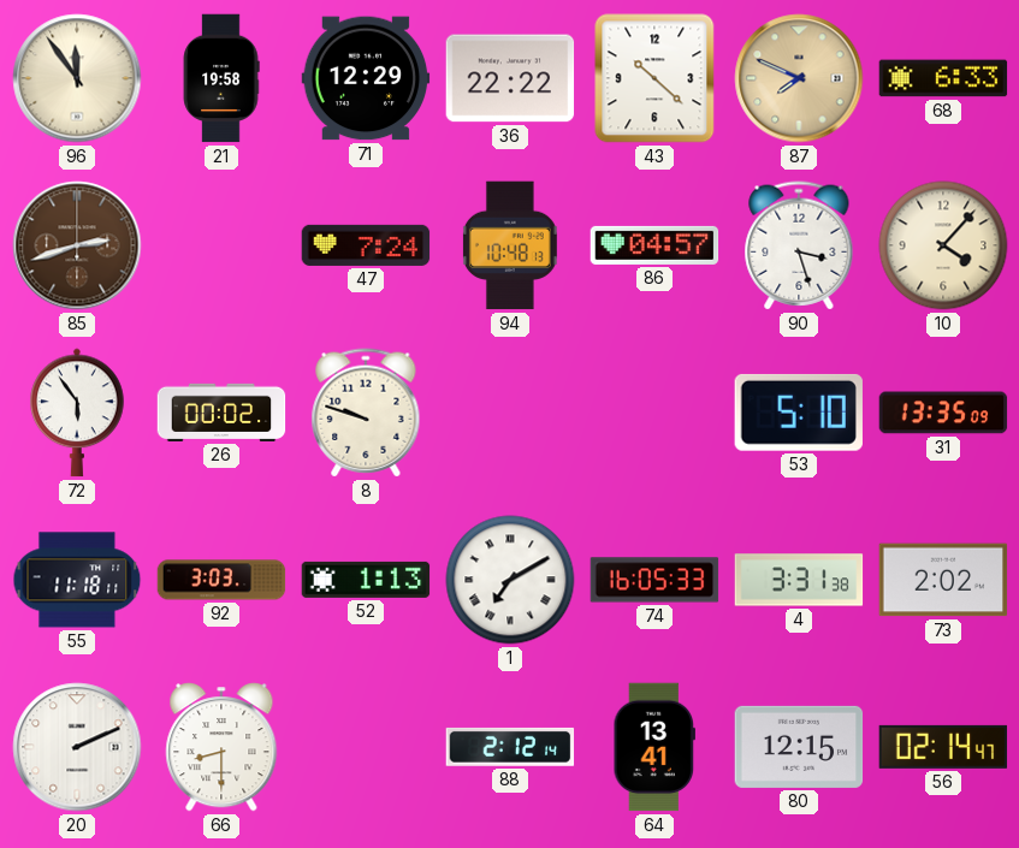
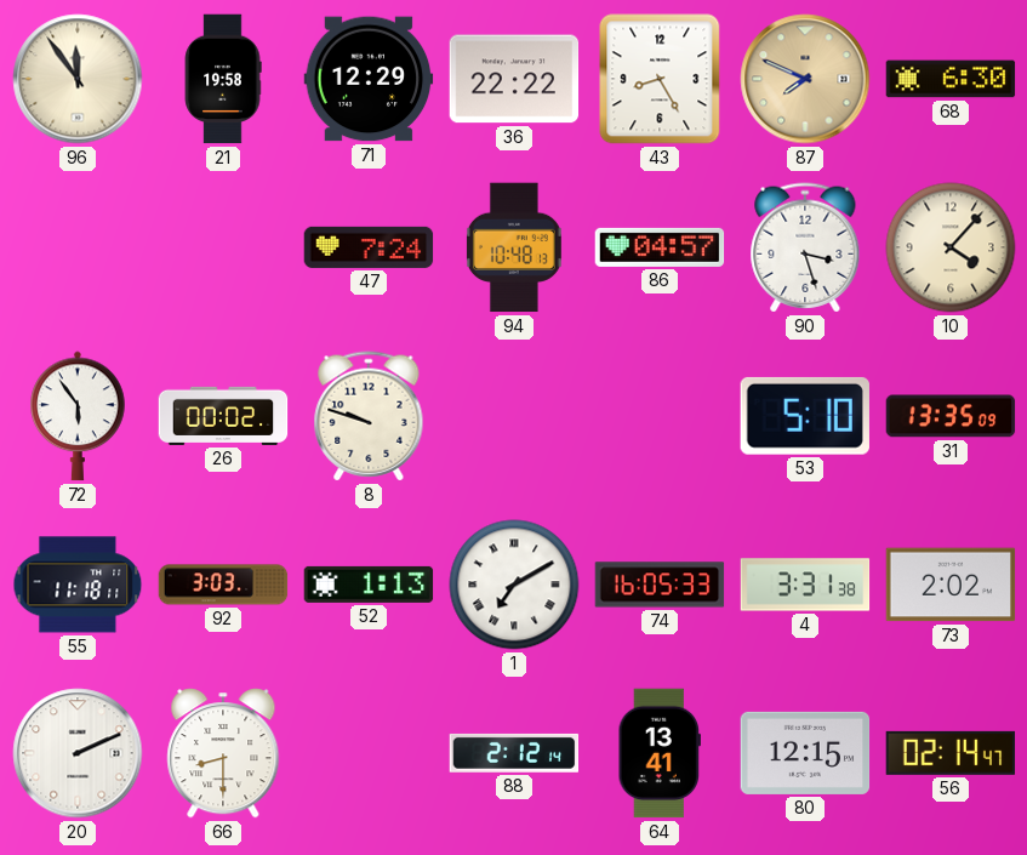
43: 10:22 -> 8:25
68: 6:33 -> 6:30
85: 2:42 -> none
